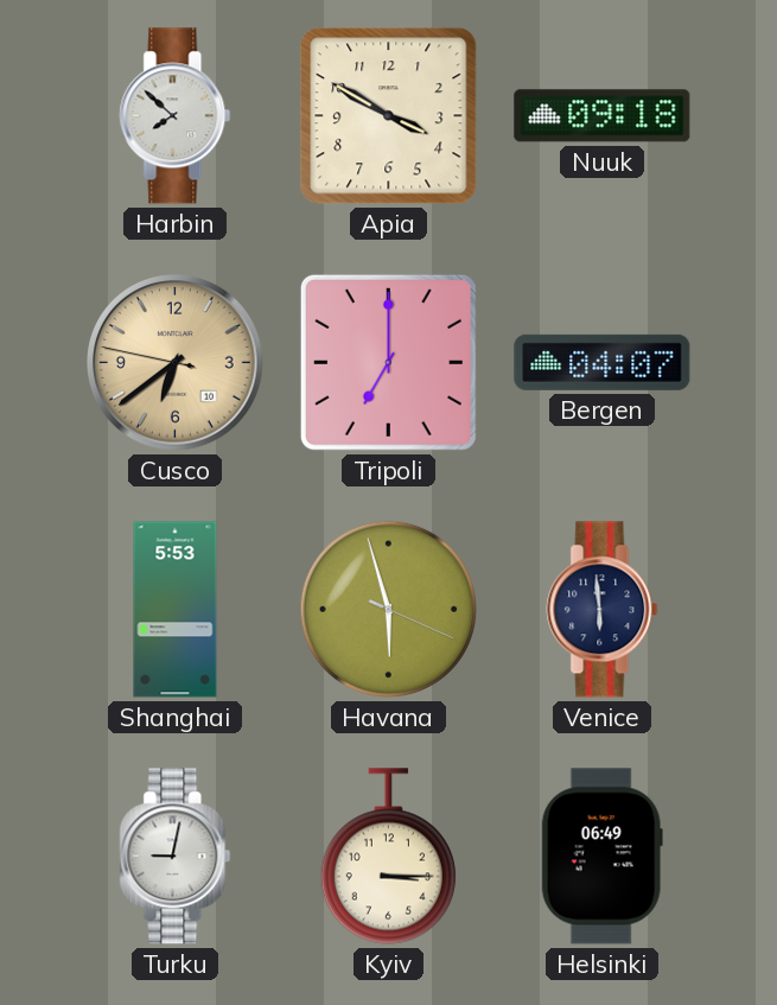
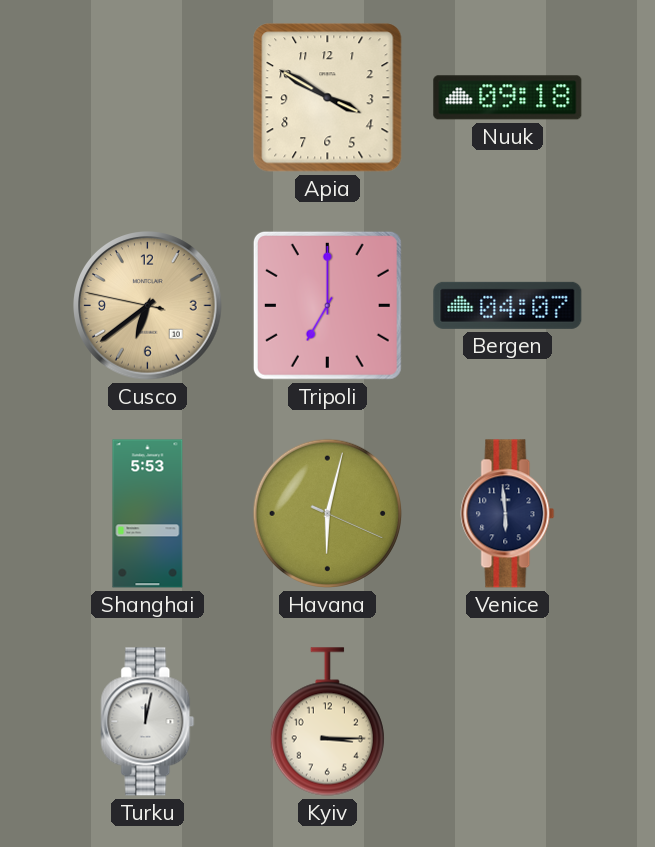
Harbin: 7:52 -> none
Havana: 5:57 -> 6:02
Turku: 9:02 -> 12:02
Helsinki: 06:49 -> none
